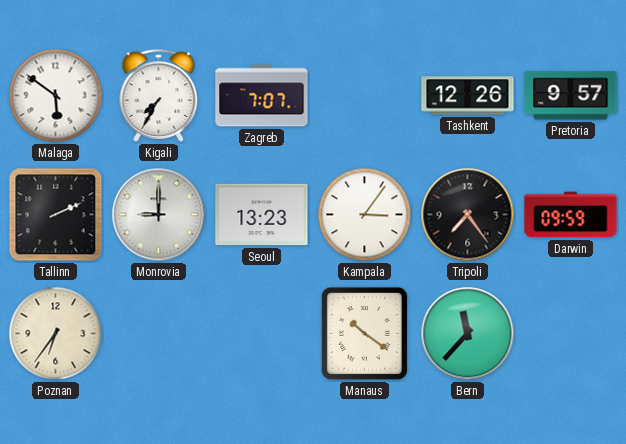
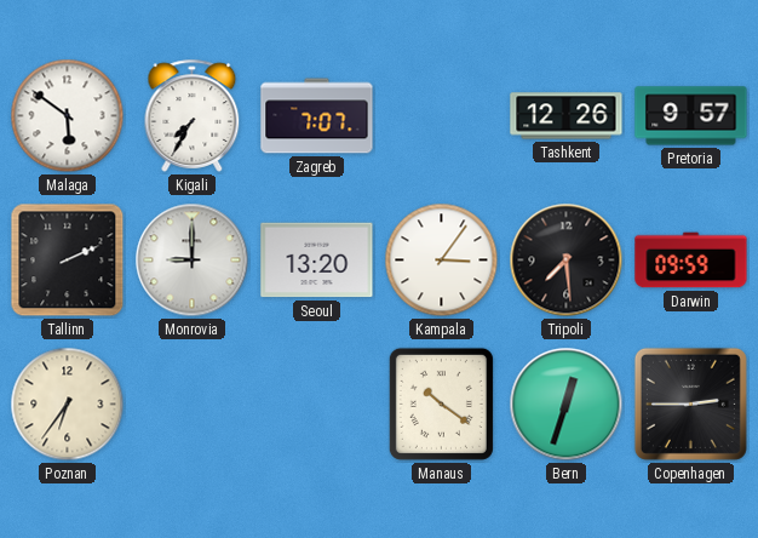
Seoul: 13:23 -> 13:20
Tripoli: 7:24 -> 7:29
Bern: 11:37 -> 12:33
Copenhagen: none -> 2:45
